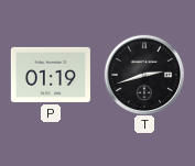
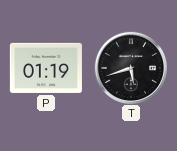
T: 2:42 -> 5:42
